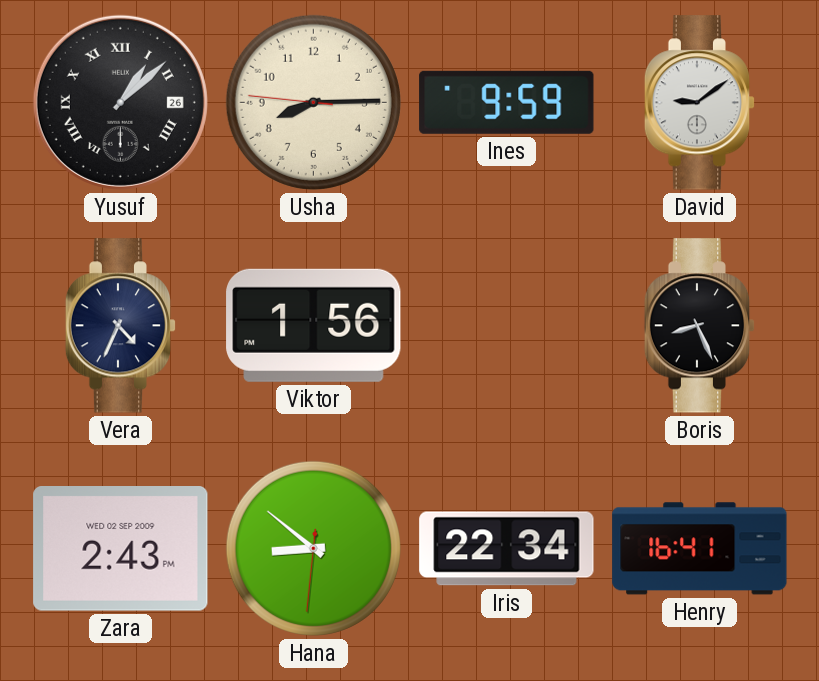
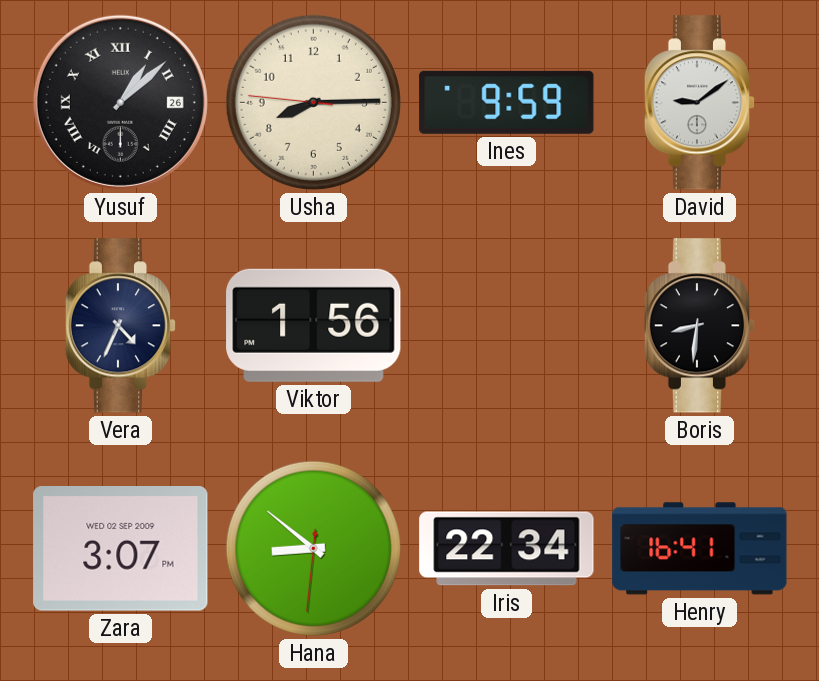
Boris: 8:26 -> 8:31
Zara: 2:43 -> 3:07
